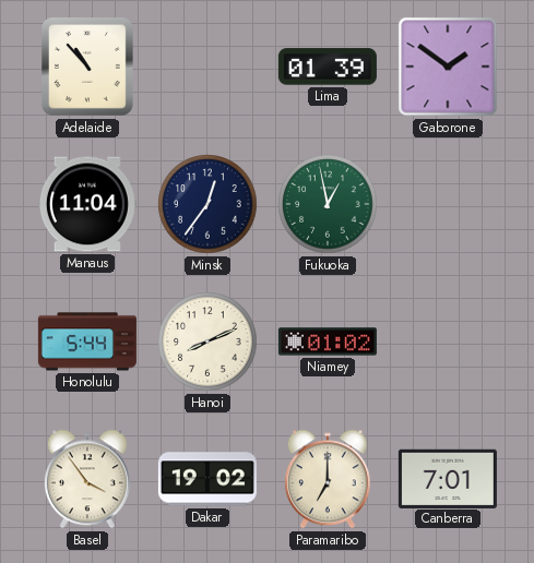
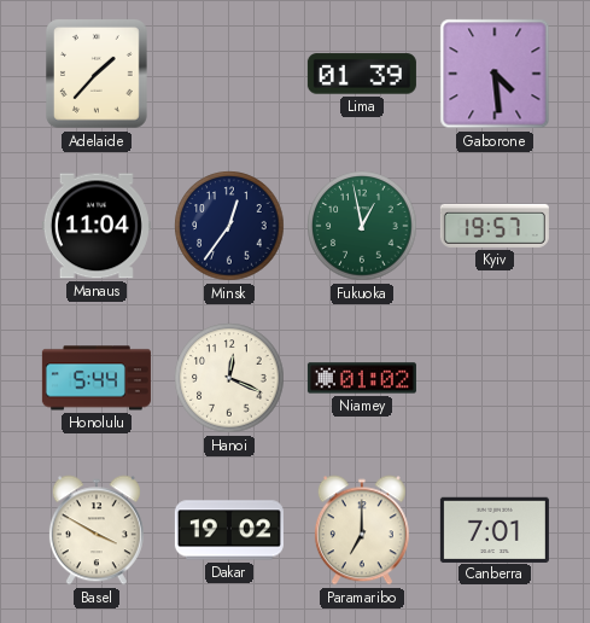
Adelaide: 10:53 -> 1:37
Gaborone: 1:51 -> 4:29
Kyiv: none -> 19:57
Hanoi: 8:11 -> 12:19
Basel: 3:54 -> 3:50
